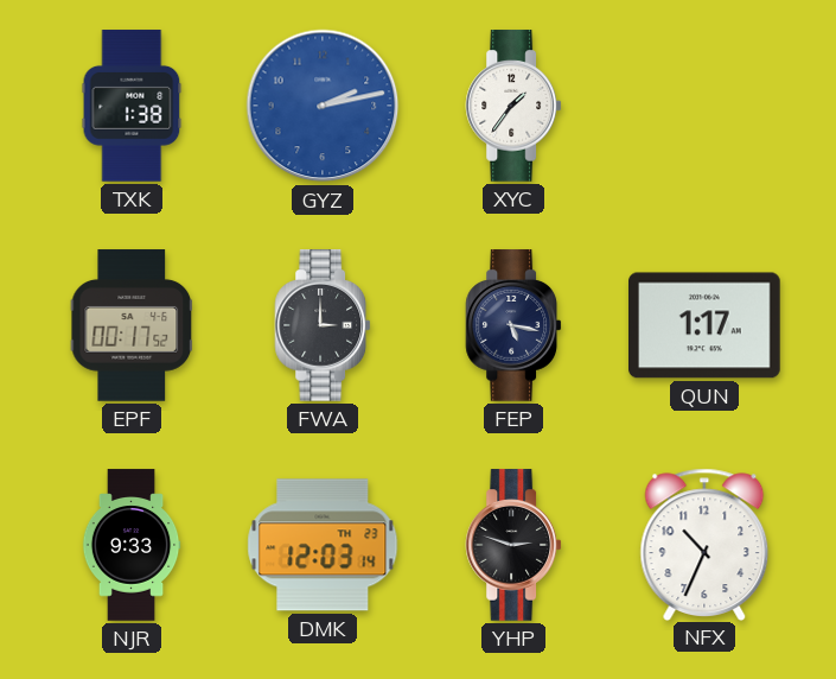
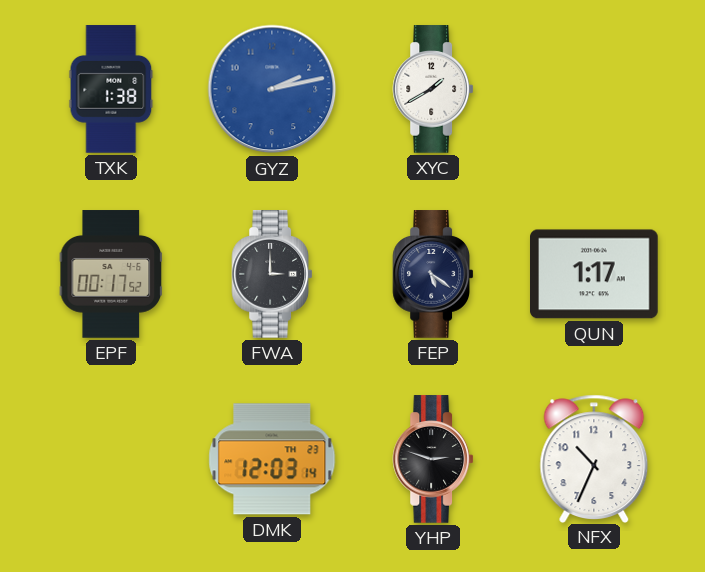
XYC: 1:36 -> 1:40
FEP: 5:17 -> 5:21
NJR: 9:33 -> none
